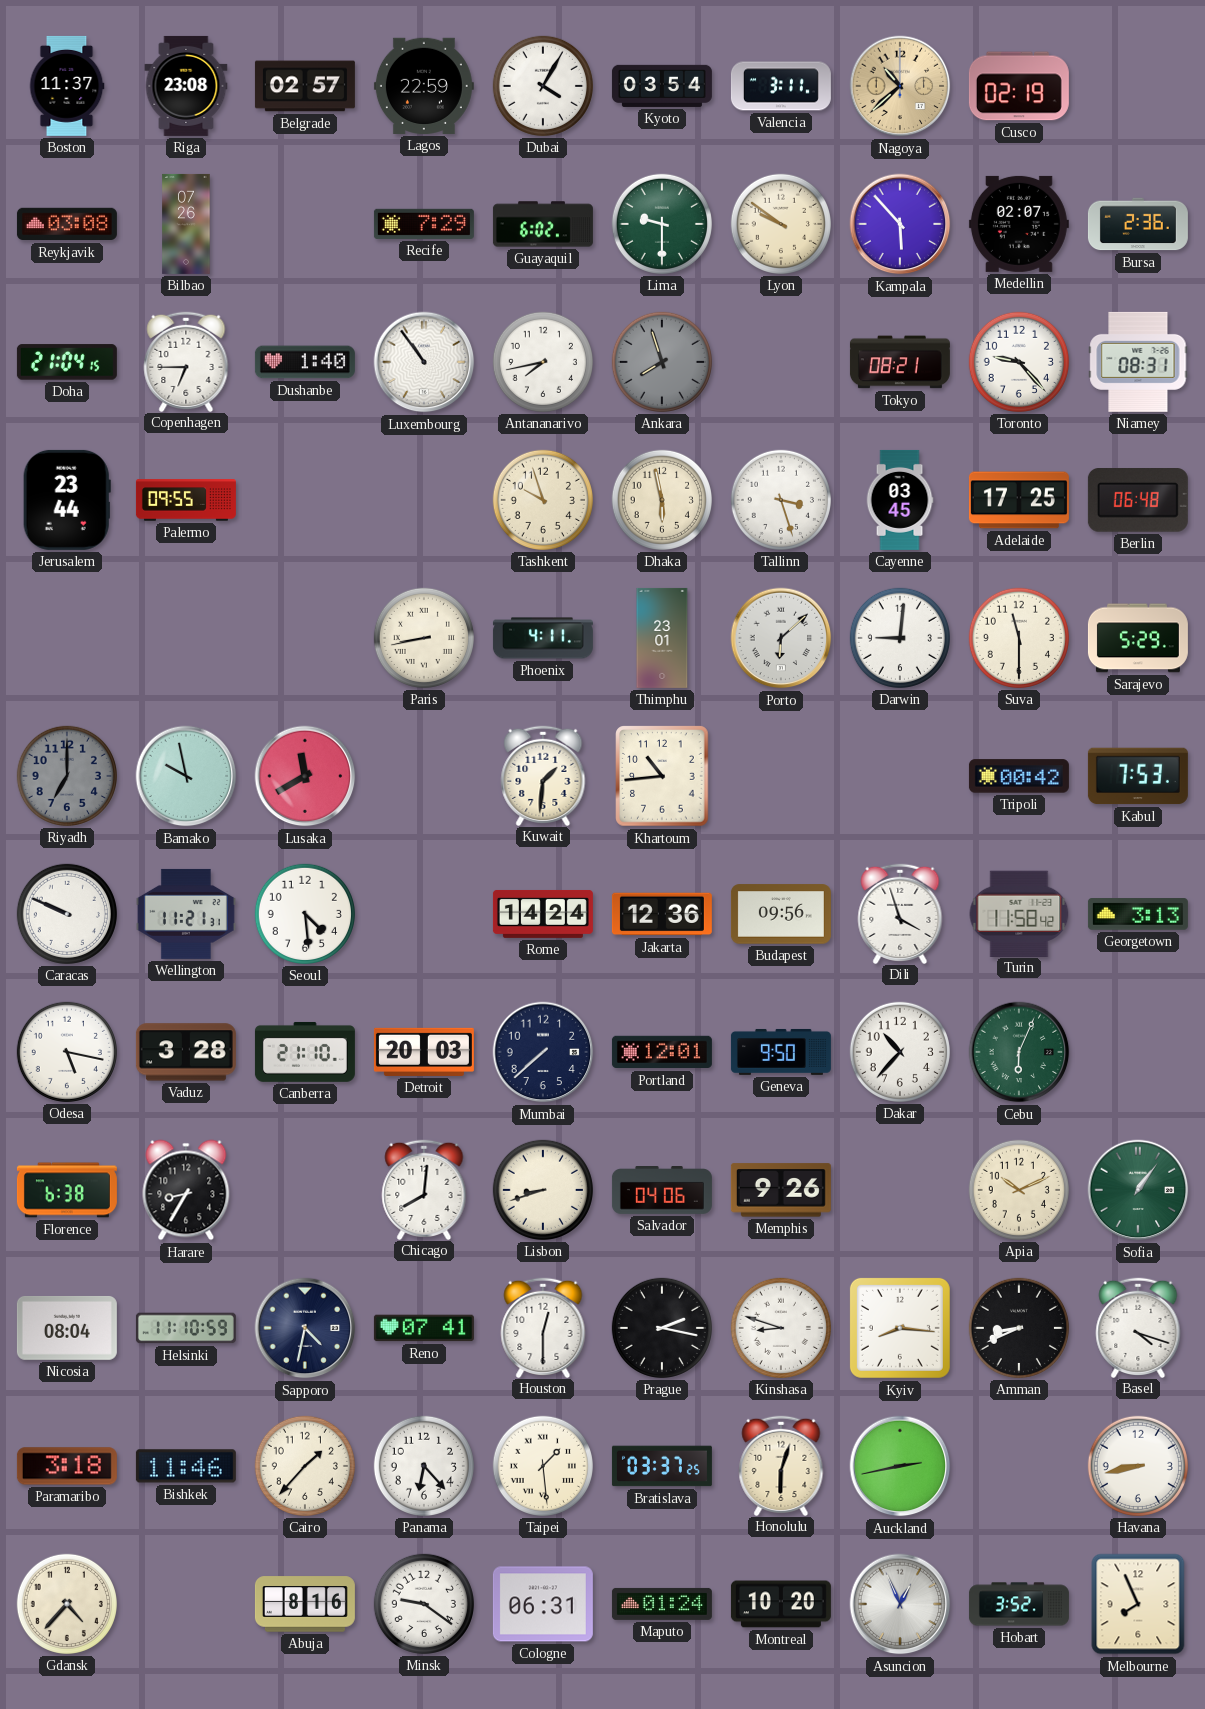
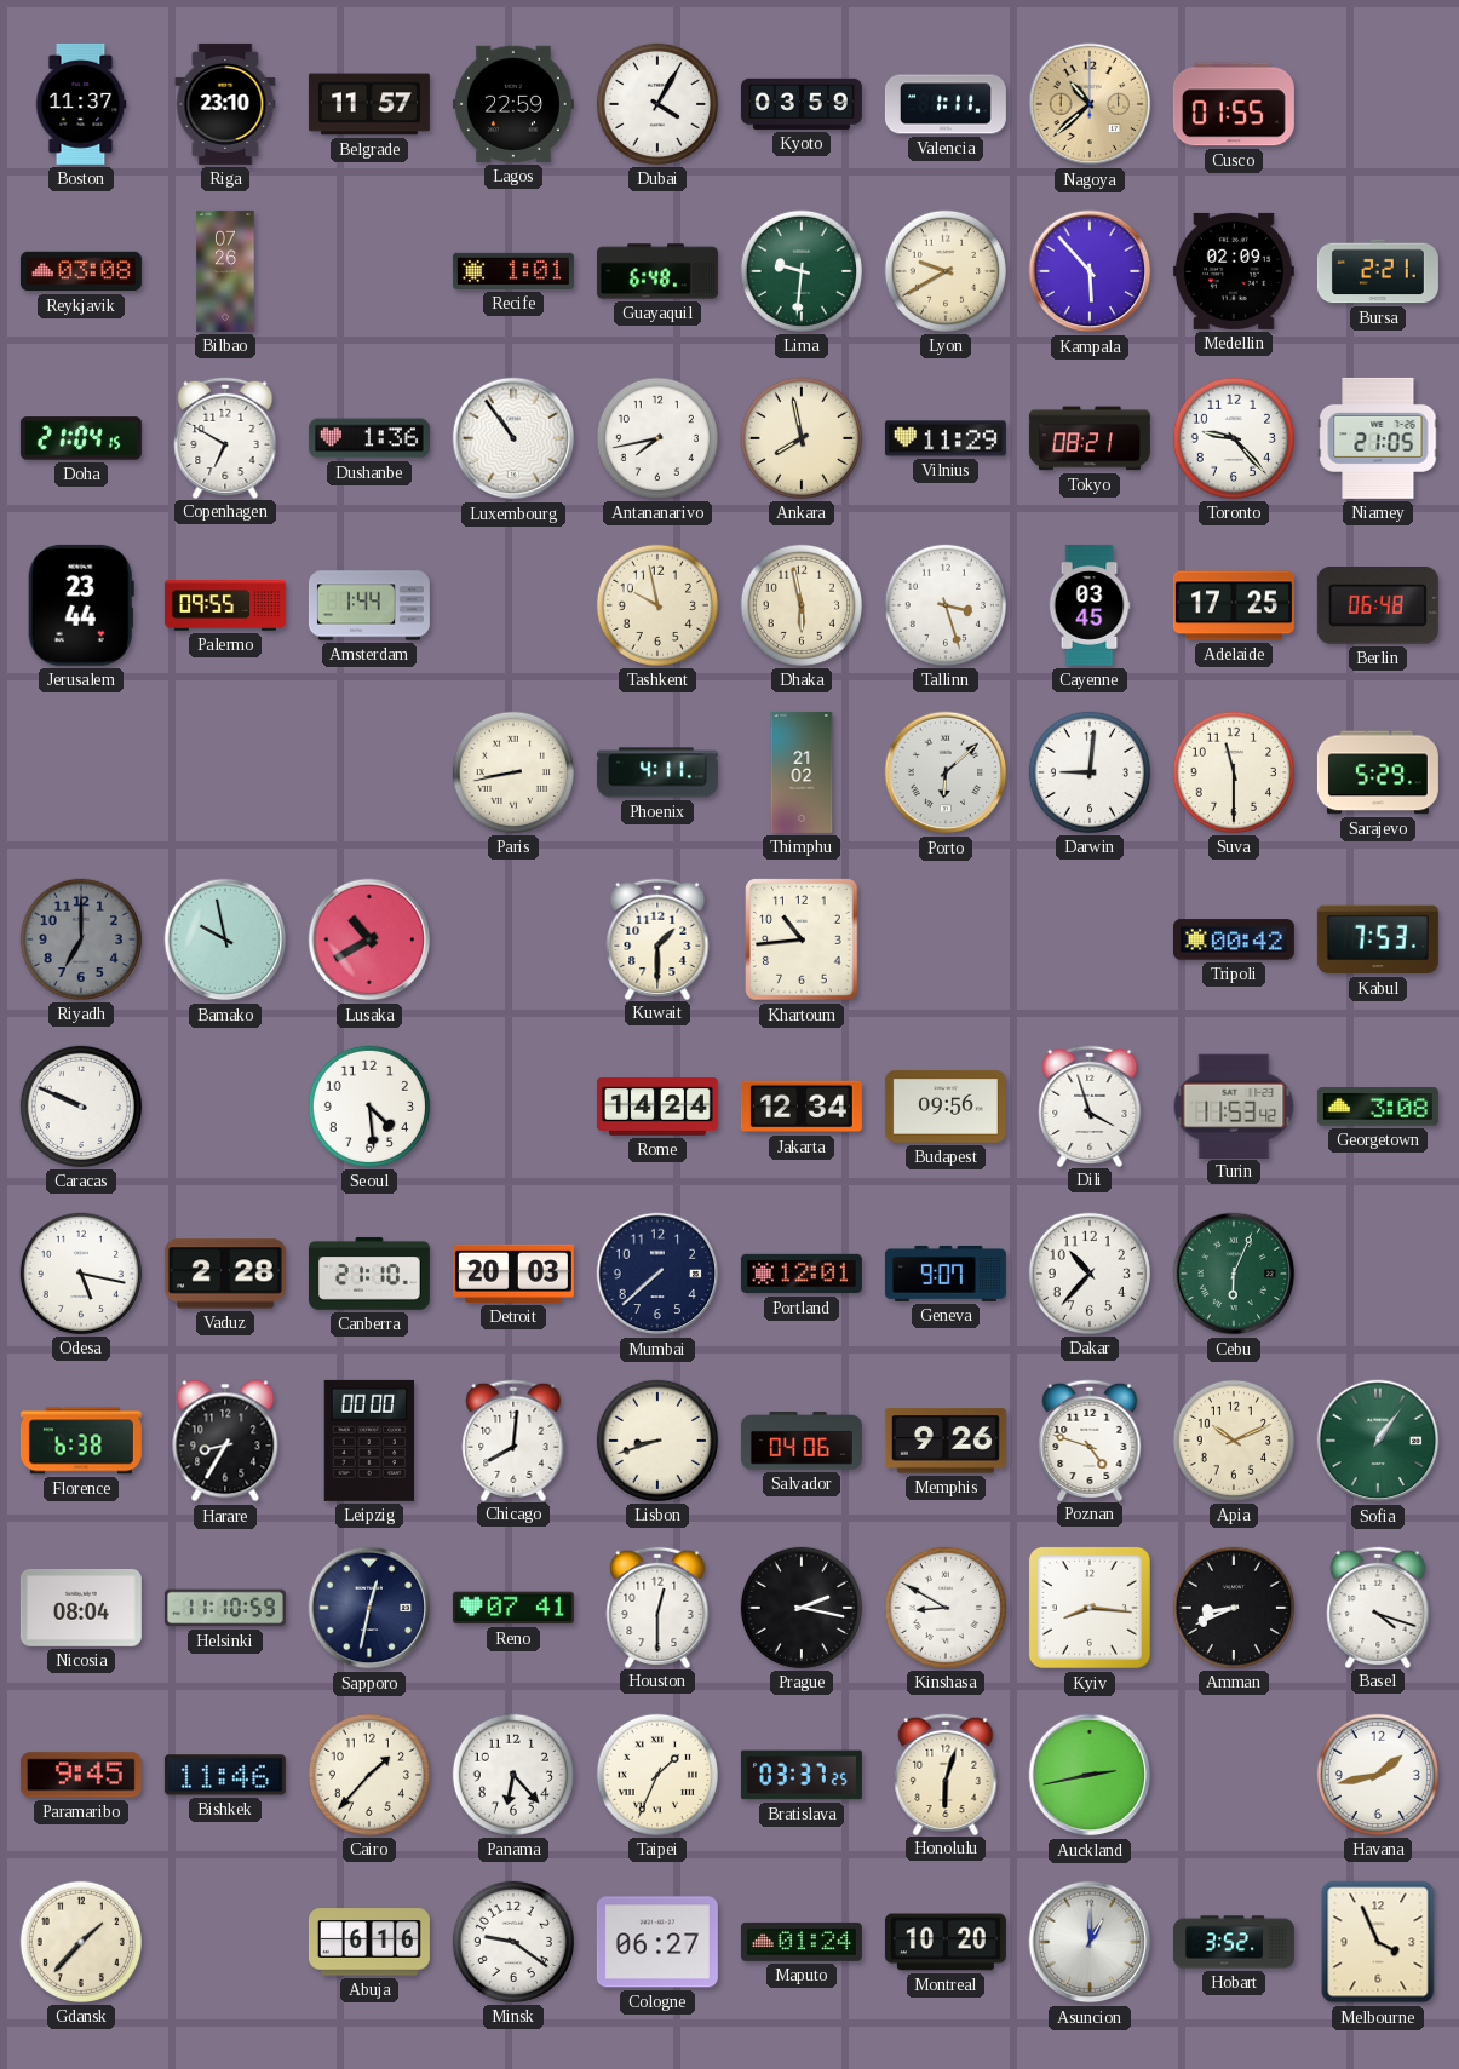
Riga: 23:08 -> 23:10
Belgrade: 02:57 -> 11:57
Kyoto: 03:54 -> 03:59
Valencia: 3:11 -> 1:11
Cusco: 02:19 -> 01:55
Recife: 7:29 -> 1:01
Guayaquil: 6:02 -> 6:48
Lima: 9:30 -> 9:31
Lyon: 9:51 -> 9:40
Medellin: 02:07 -> 02:09
Bursa: 2:36 -> 2:21
Copenhagen: 6:45 -> 6:50
Dushanbe: 1:40 -> 1:36
Ankara: 7:57 -> 7:58
Ankara dial: grey -> cream
Vilnius: none -> 11:29
Niamey: 08:31 -> 21:05
Amsterdam: none -> 1:44
Tashkent: 9:57 -> 9:58
Thimphu: 23:01 -> 21:02
Lusaka: 11:40 -> 10:40
Kuwait: 1:31 -> 1:30
Wellington: 11:21 -> none
Jakarta: 12:36 -> 12:34
Turin: 11:58 -> 11:53
Georgetown: 3:13 -> 3:08
Vaduz: 3:28 -> 2:28
Geneva: 9:50 -> 9:07
Leipzig: none -> 00:00
Poznan: none -> 4:48
Sapporo: 4:32 -> 12:32
Kinshasa: 8:48 -> 8:50
Paramaribo: 3:18 -> 9:45
Taipei: 1:29 -> 1:34
Havana: 8:43 -> 1:43
Gdansk: 4:37 -> 1:37
Abuja: 8:16 -> 6:16
Cologne: 06:31 -> 06:27
Asuncion: 12:56 -> 1:00
Melbourne: 7:56 -> 3:56
